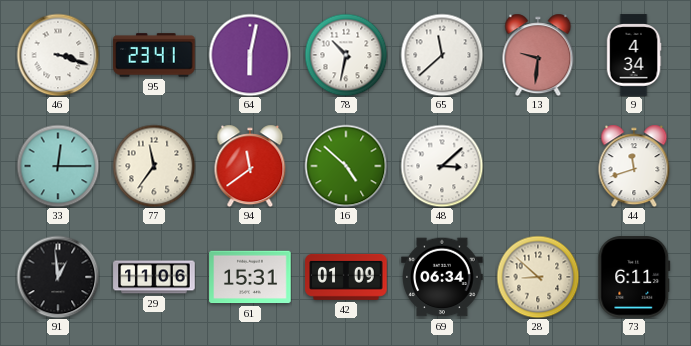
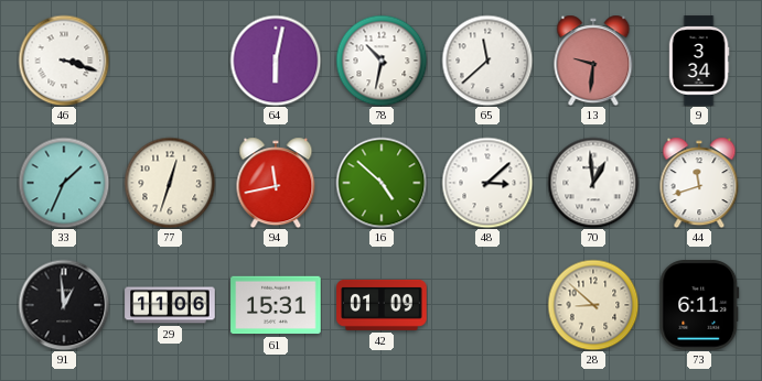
95: 23:41 -> none
9: 4:34 -> 3:34
33: 12:15 -> 1:34
77: 11:36 -> 12:33
94: 11:39 -> 11:43
70: none -> 12:59
69: 06:34 -> none
